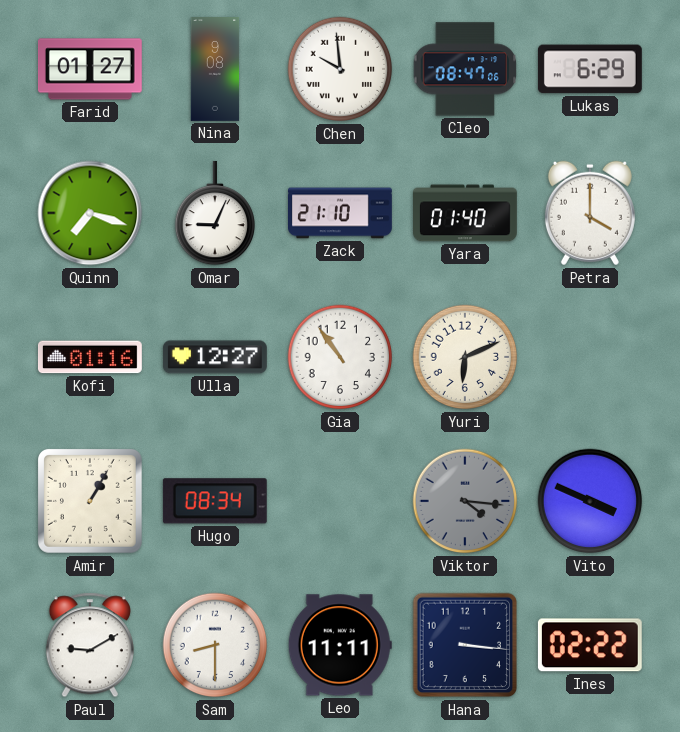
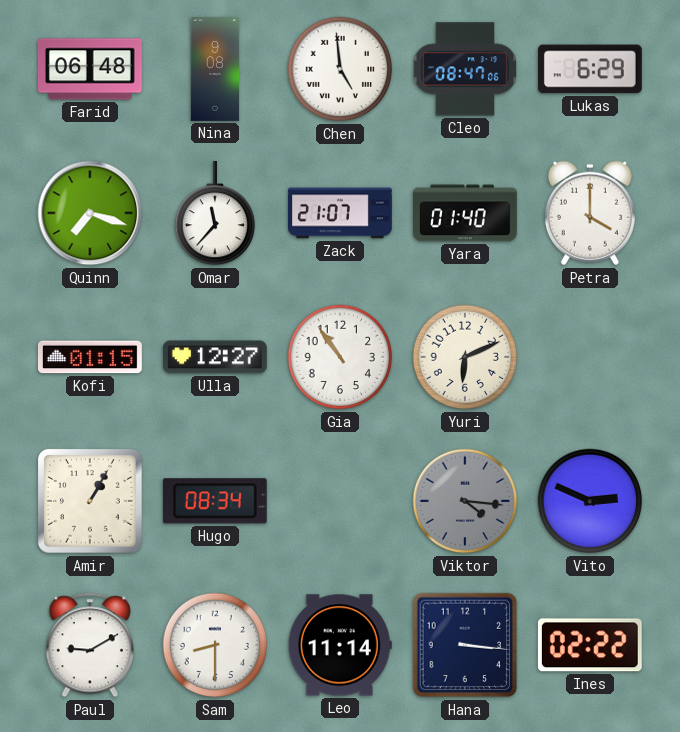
Farid: 01:27 -> 06:48
Chen: 9:59 -> 4:59
Omar: 9:04 -> 11:37
Zack: 21:10 -> 21:07
Kofi: 01:16 -> 01:15
Vito: 3:49 -> 2:49
Leo: 11:11 -> 11:14
